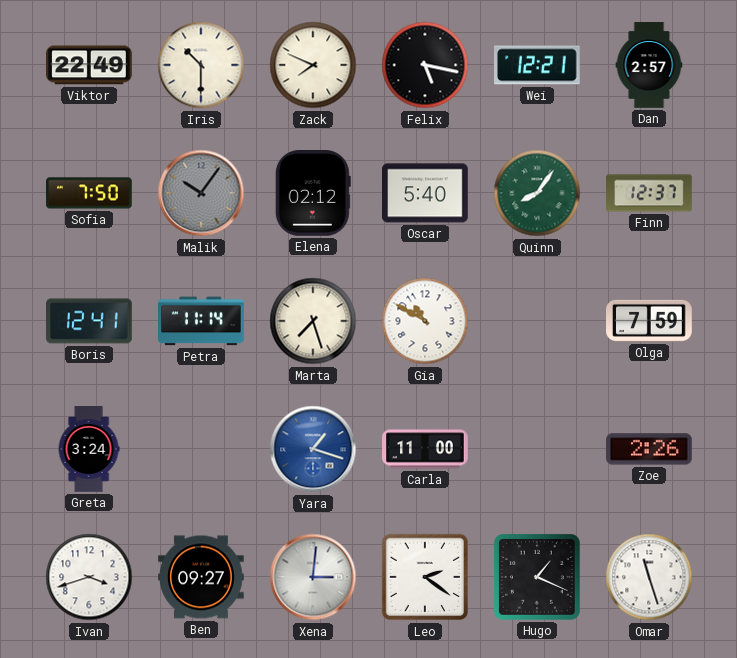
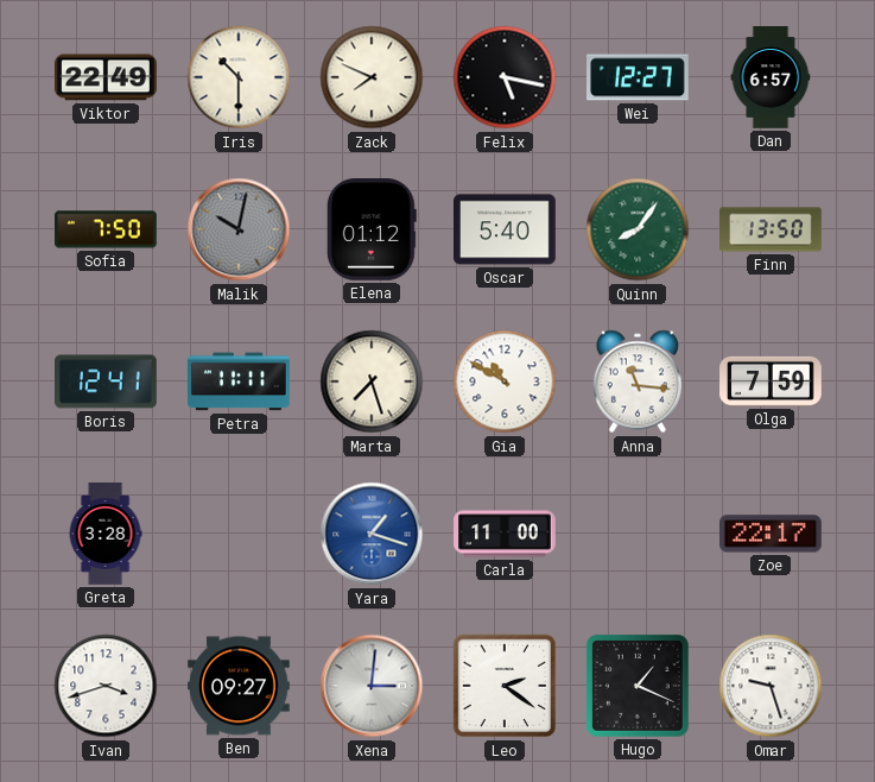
Wei: 12:21 -> 12:27
Dan: 2:57 -> 6:57
Malik: 10:06 -> 10:02
Elena: 02:12 -> 01:12
Finn: 12:37 -> 13:50
Petra: 11:14 -> 11:11
Anna: none -> 11:16
Greta: 3:24 -> 3:28
Zoe: 2:26 -> 22:17
Omar: 11:27 -> 9:27
